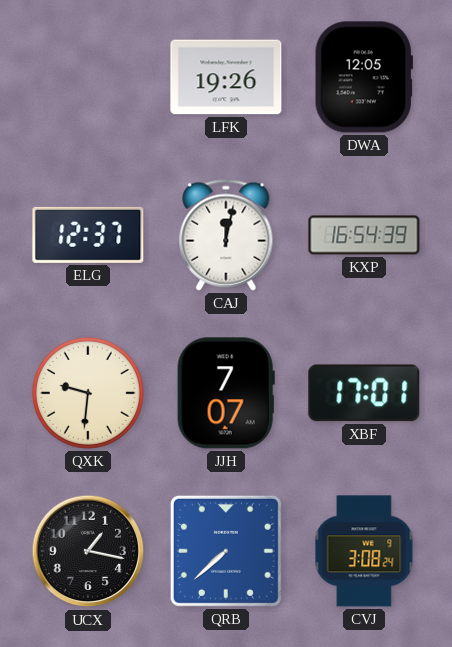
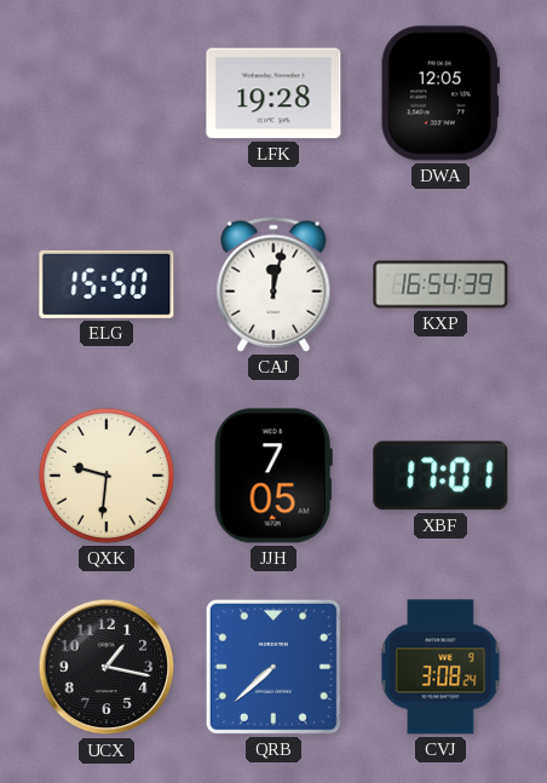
LFK: 19:26 -> 19:28
ELG: 12:37 -> 15:50
JJH: 7:07 -> 7:05
